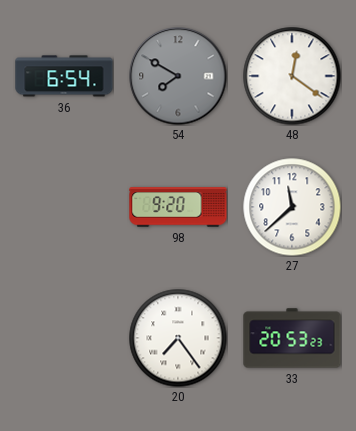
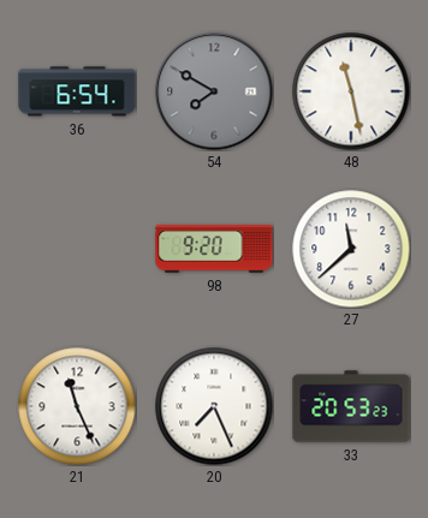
48: 12:21 -> 11:28
21: none -> 11:26
20: 7:24 -> 7:26
